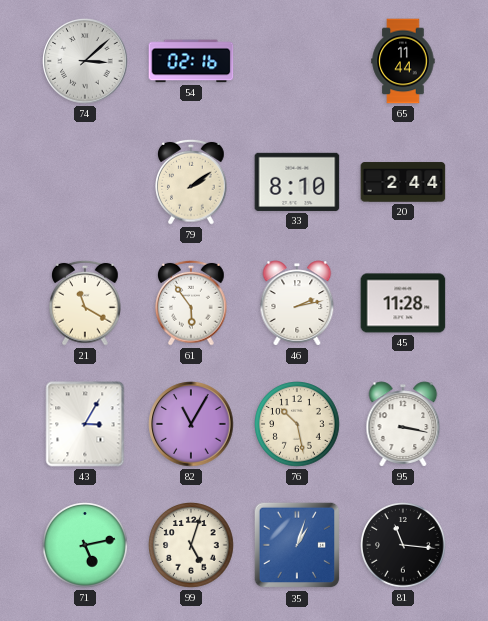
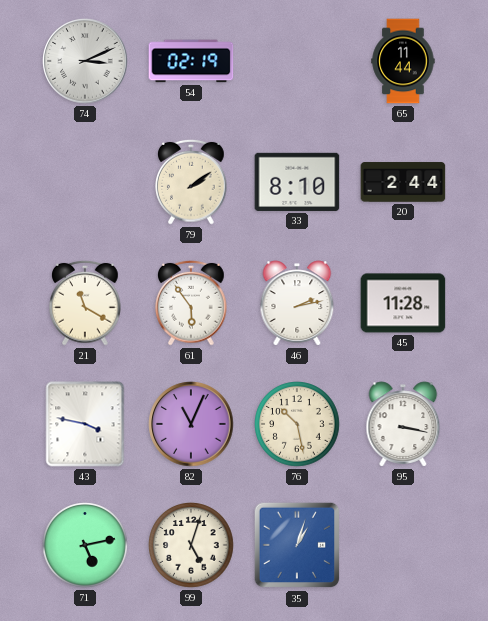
74: 3:08 -> 3:11
54: 02:16 -> 02:19
43: 3:05 -> 3:47
82: 11:05 -> 11:04
81: 11:16 -> none
